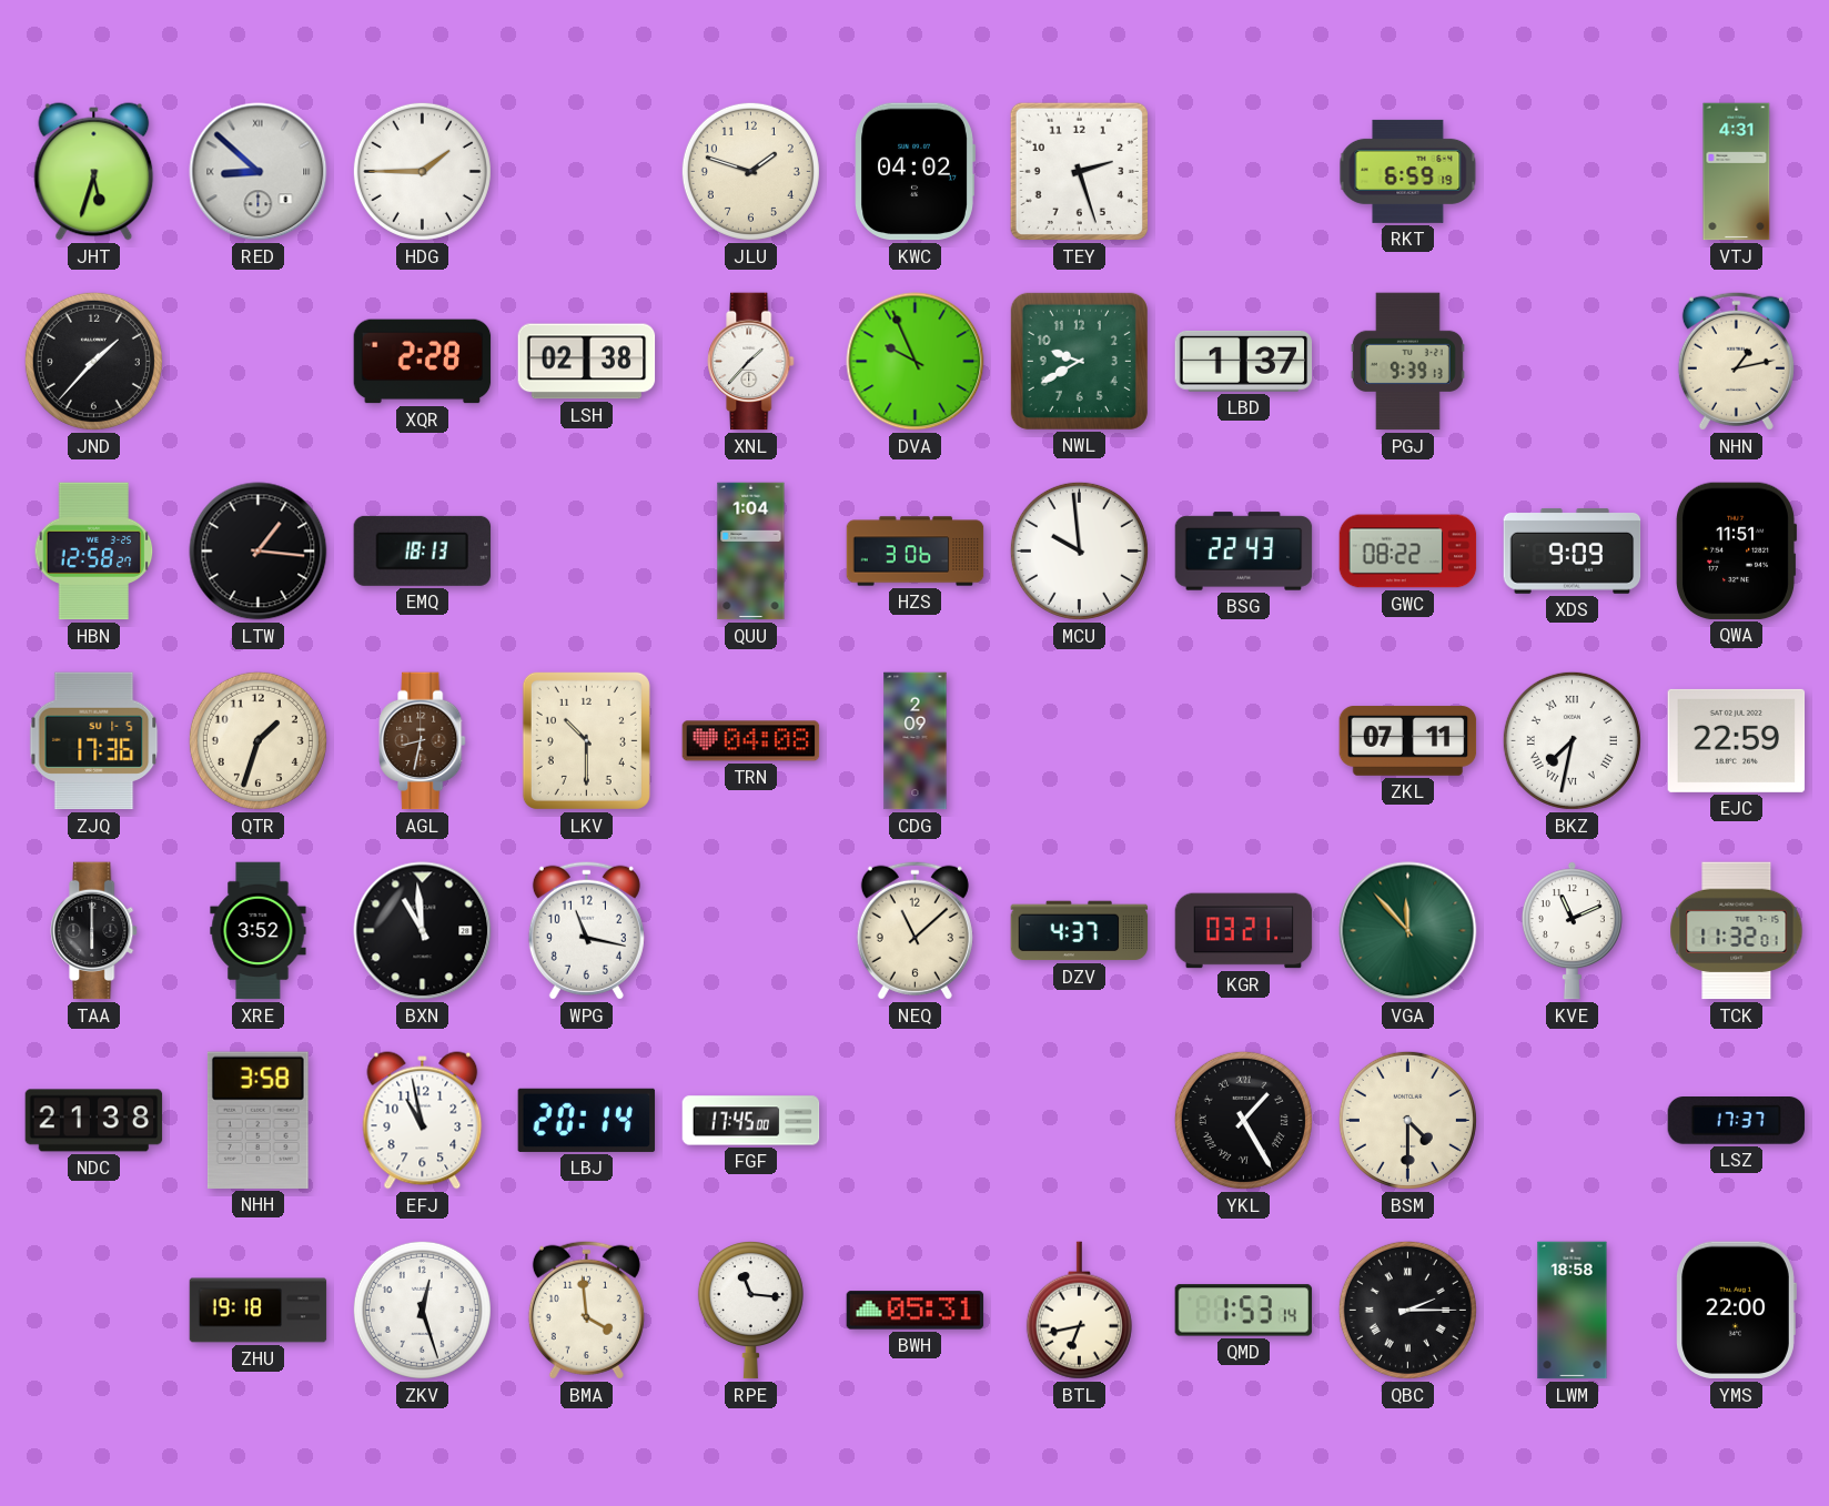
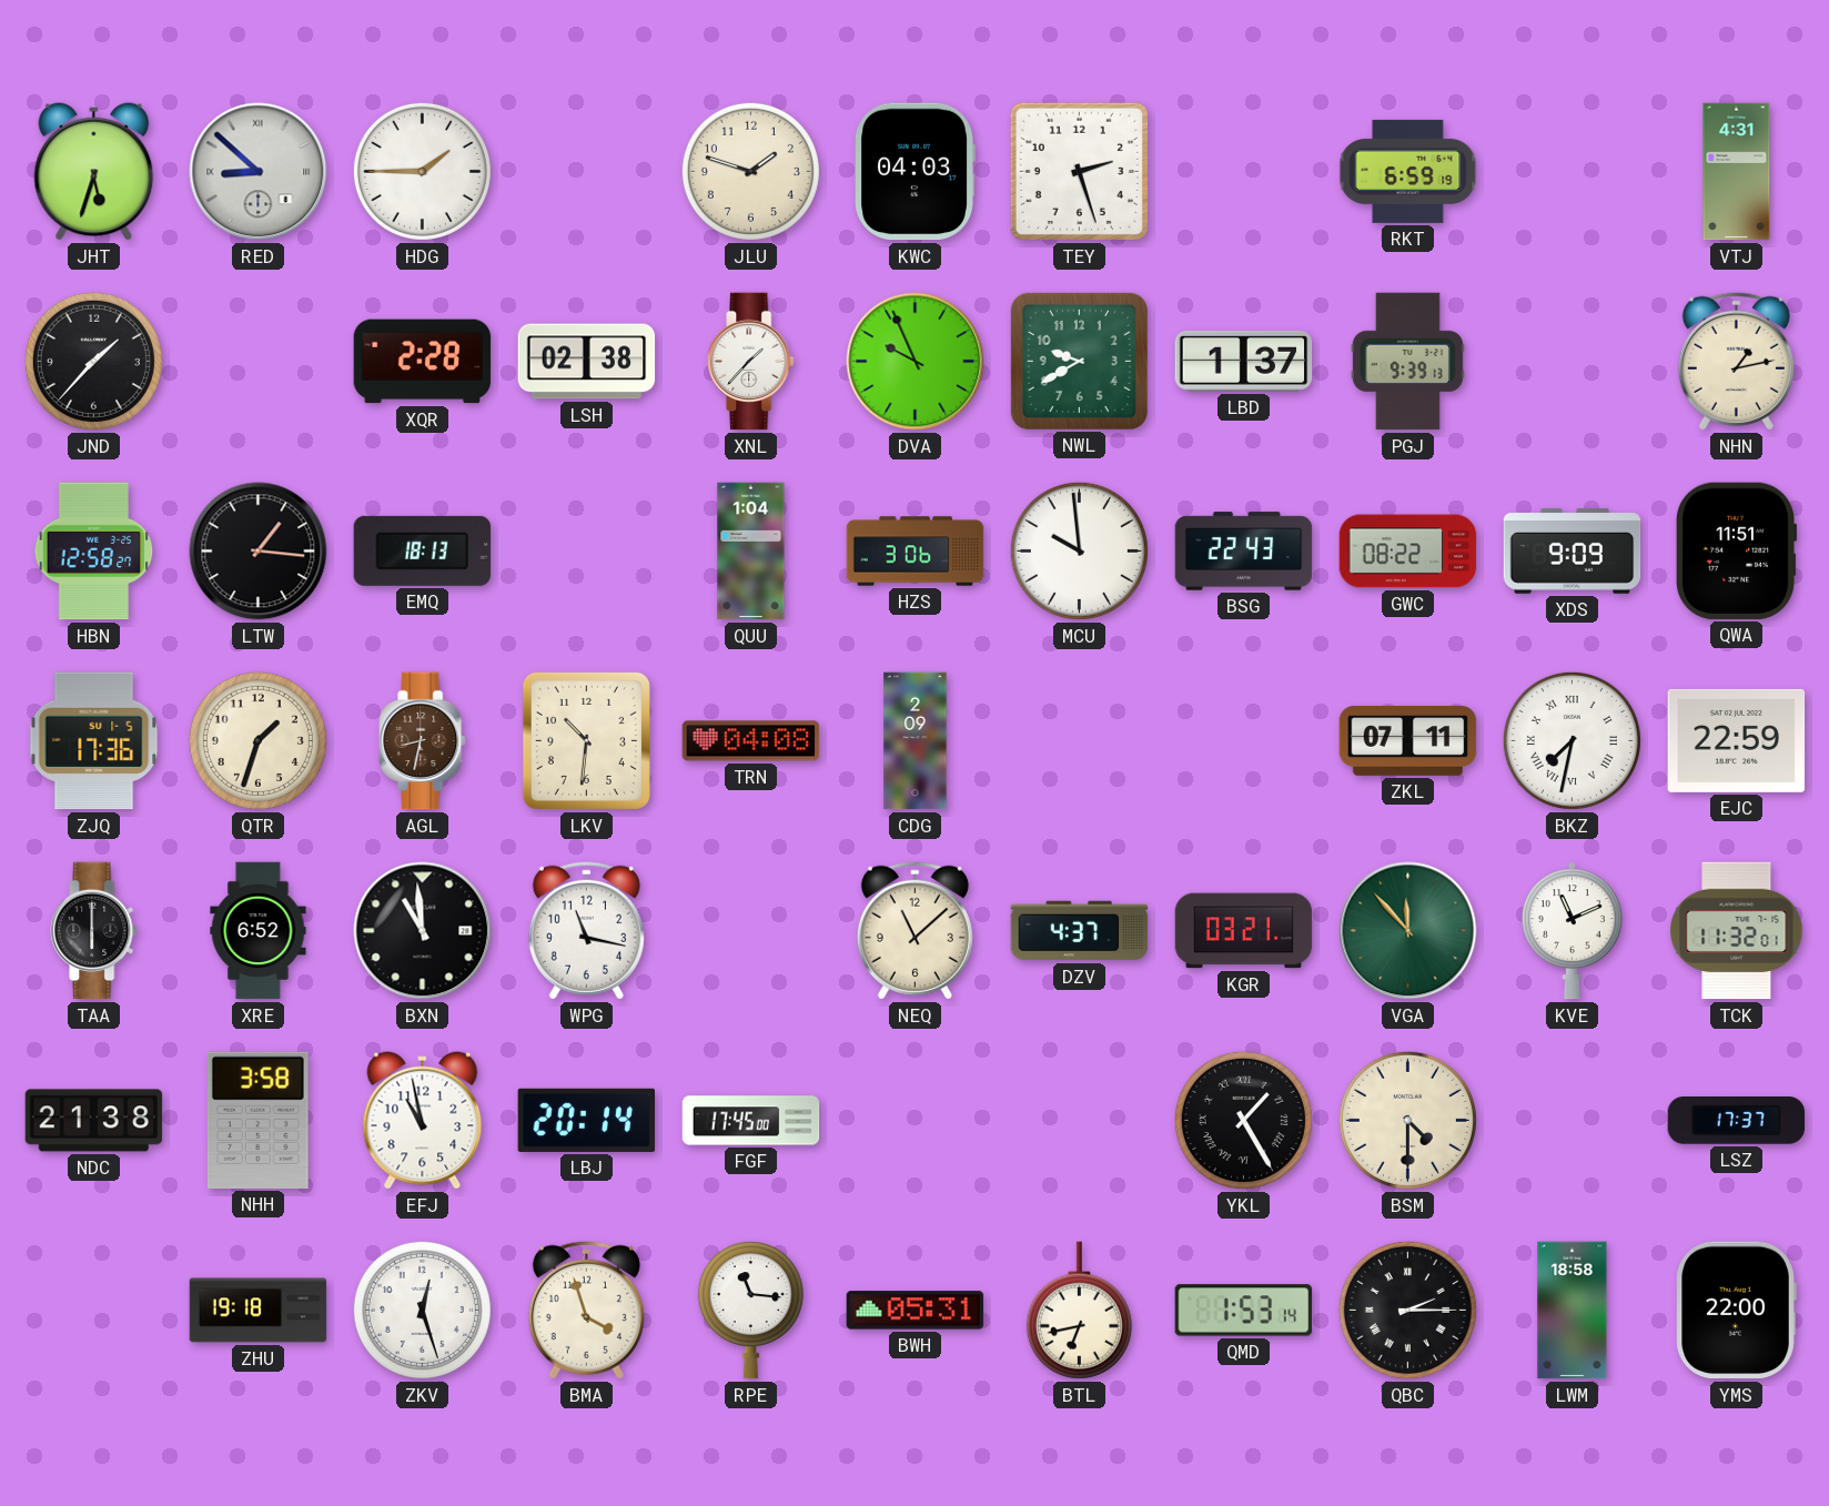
KWC: 04:02 -> 04:03
LKV: 10:30 -> 10:31
XRE: 3:52 -> 6:52
BMA: 3:59 -> 3:57
